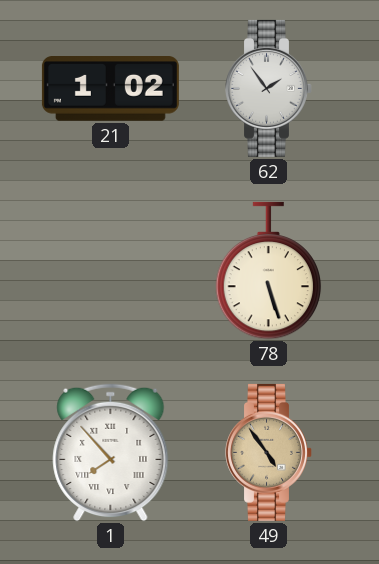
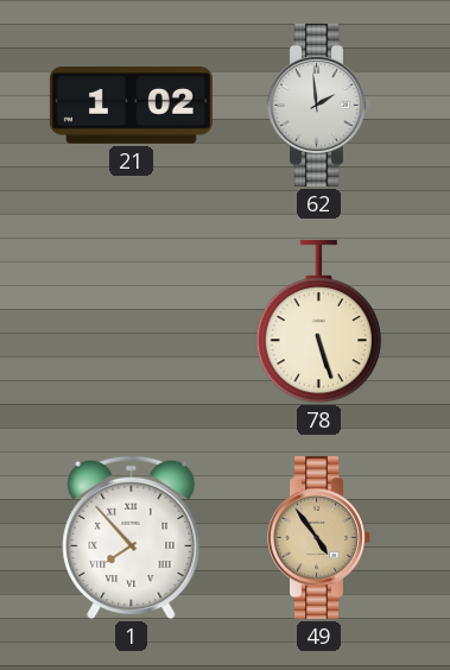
62: 1:54 -> 1:59
